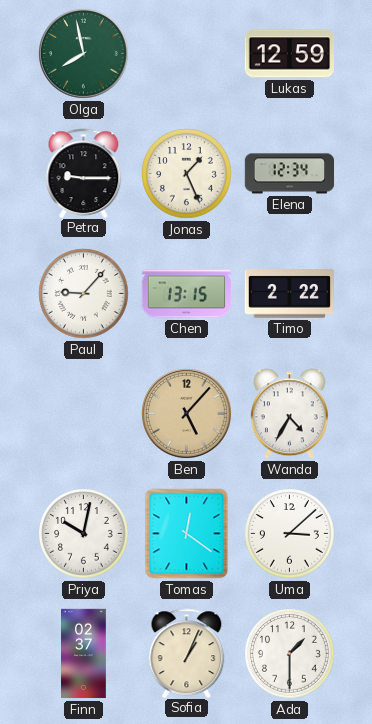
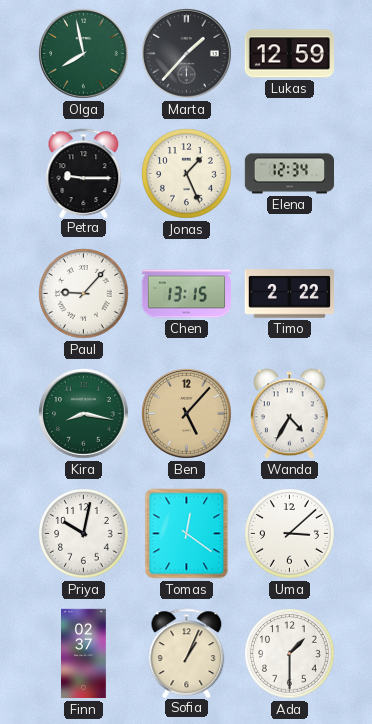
Marta: none -> 1:37
Kira: none -> 8:17
